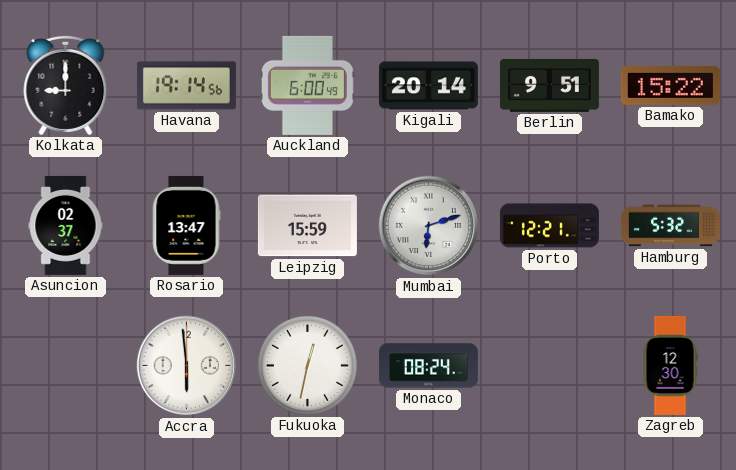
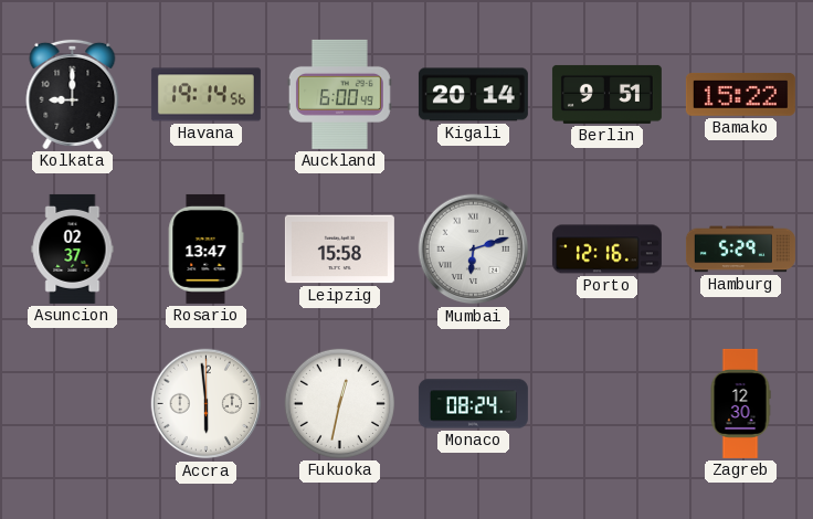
Leipzig: 15:59 -> 15:58
Porto: 12:21 -> 12:16
Hamburg: 5:32 -> 5:29
